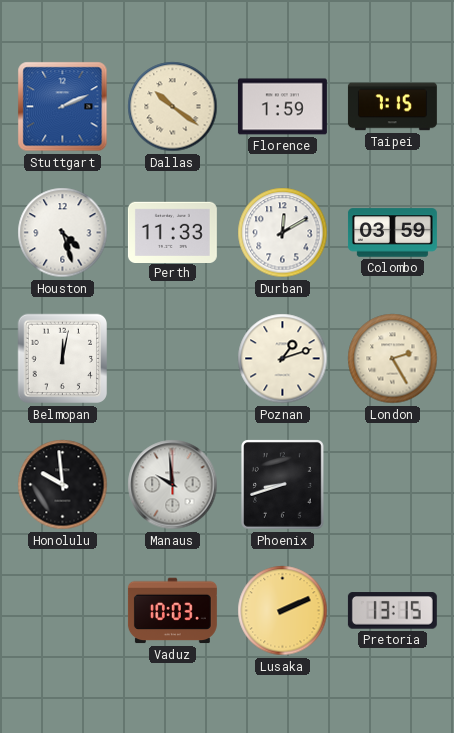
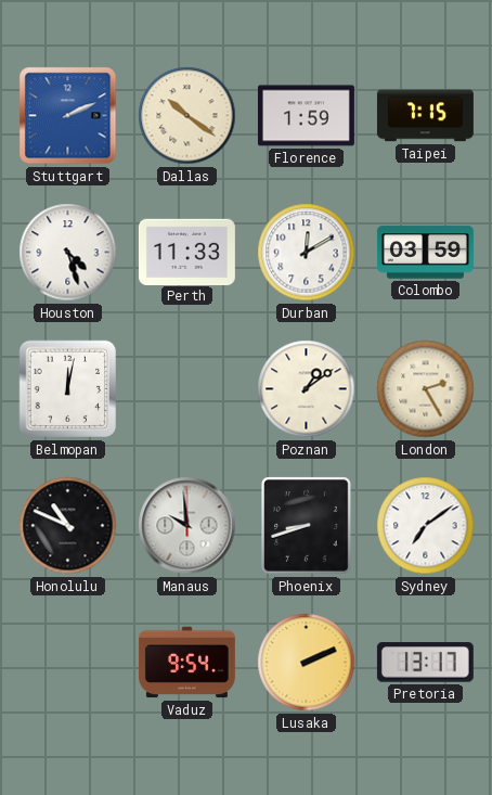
Poznan: 1:12 -> 1:09
Honolulu: 9:59 -> 10:49
Sydney: none -> 7:09
Vaduz: 10:03 -> 9:54
Pretoria: 13:15 -> 13:17
